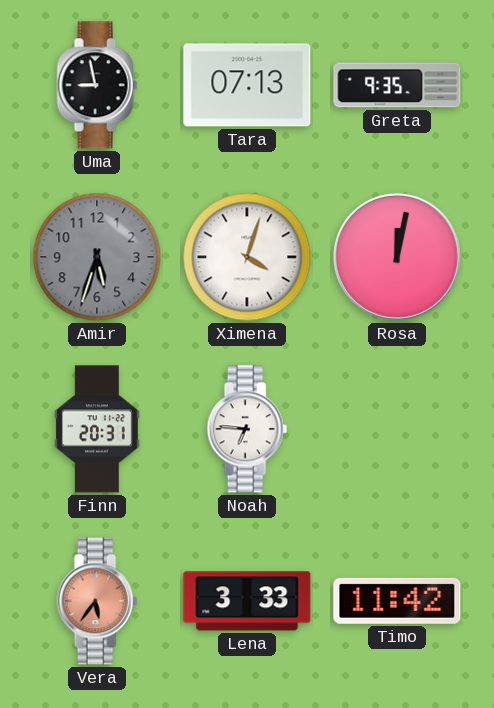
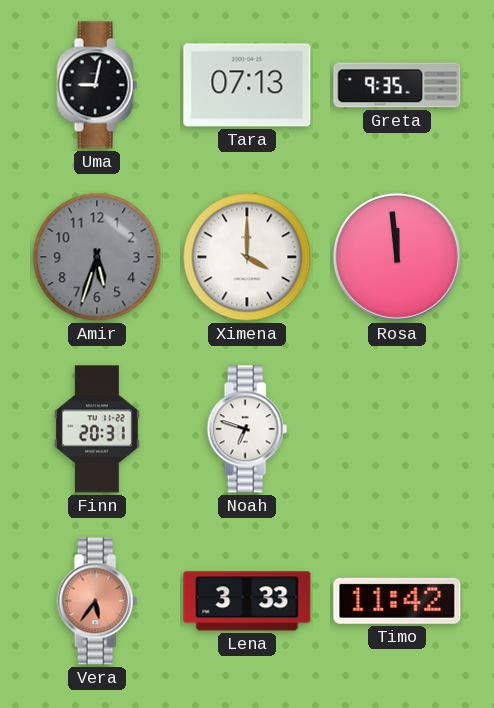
Uma: 8:58 -> 9:02
Ximena: 4:03 -> 4:00
Rosa: 12:02 -> 11:59
Noah: 6:46 -> 6:48
